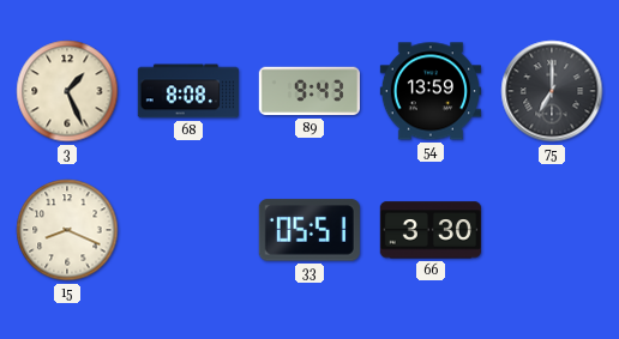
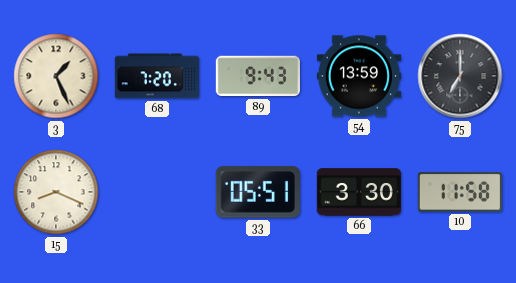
68: 8:08 -> 7:20
10: none -> 11:58
